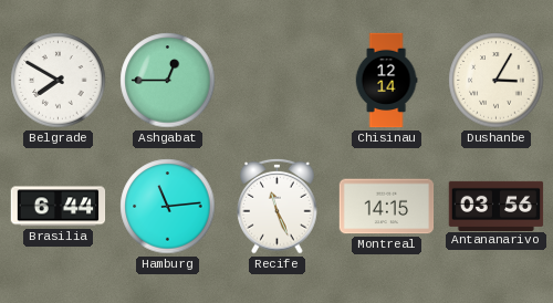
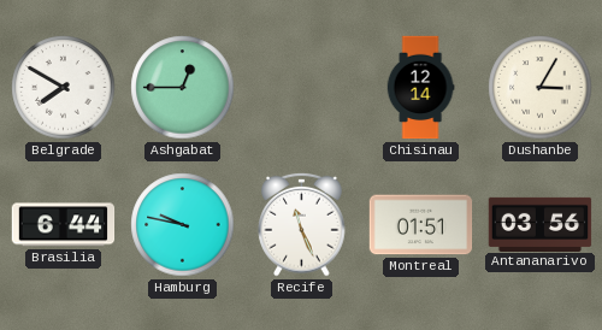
Hamburg: 11:14 -> 9:47
Montreal: 14:15 -> 01:51
